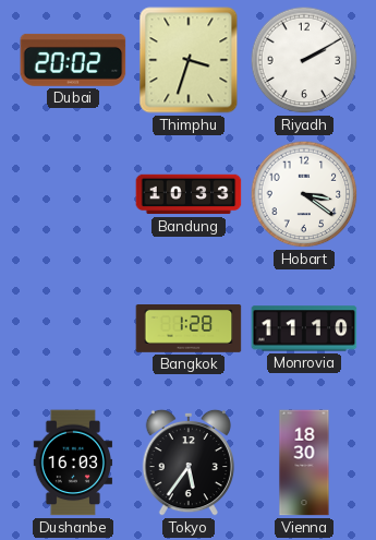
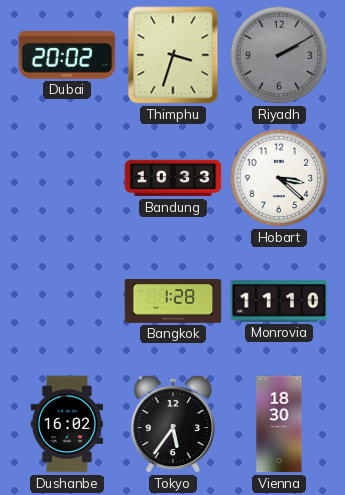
Riyadh dial: white -> grey
Hobart: 3:21 -> 3:22
Dushanbe: 16:03 -> 16:02
